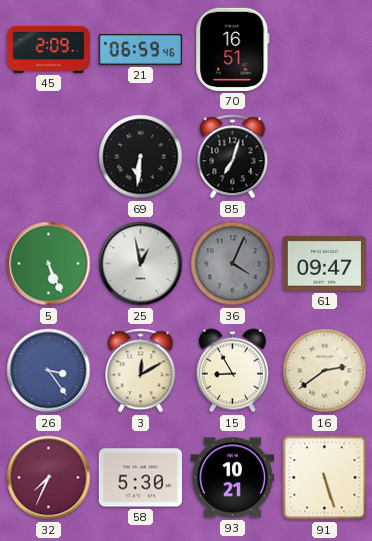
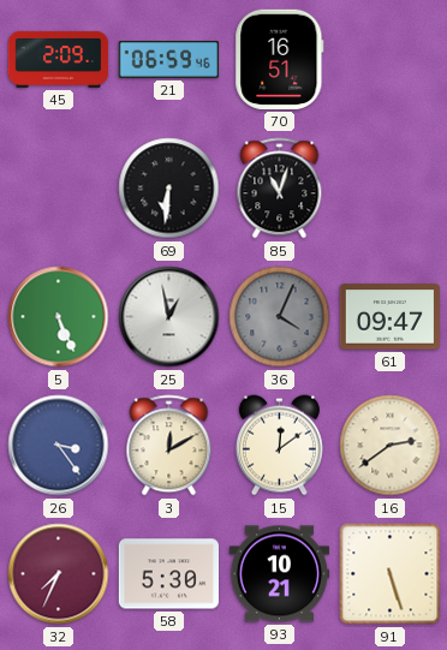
85: 7:03 -> 11:03
15: 8:55 -> 12:09
